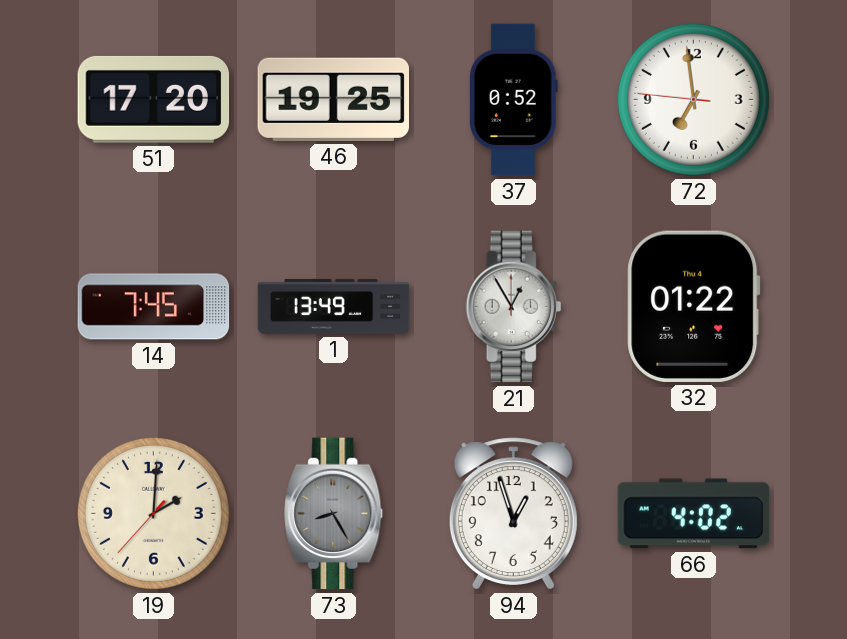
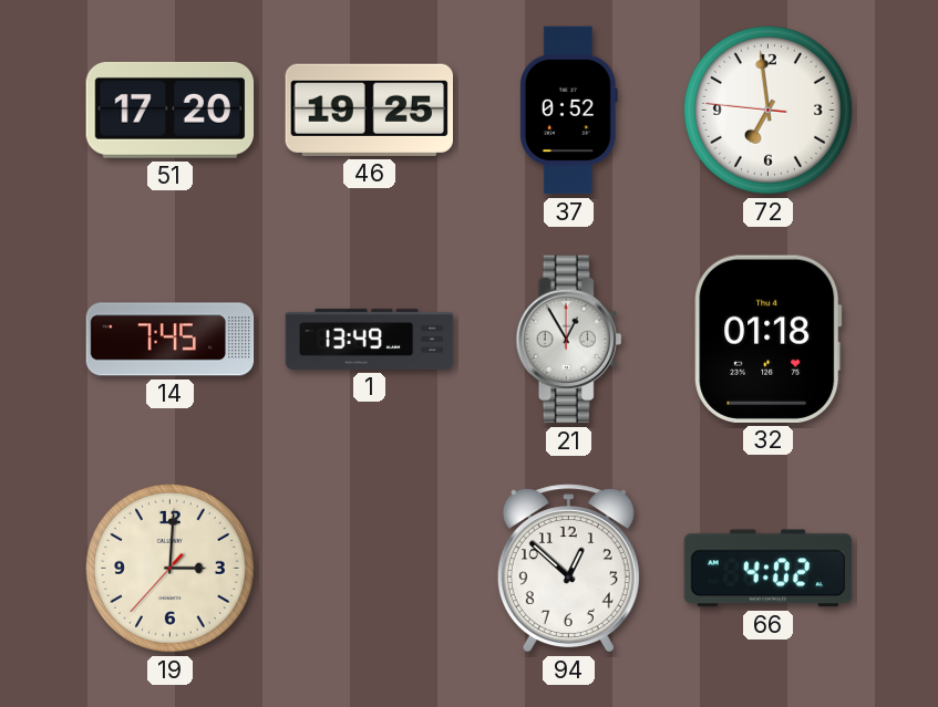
32: 01:22 -> 01:18
19: 2:00 -> 3:00
73: 8:25 -> none
94: 12:57 -> 12:52
